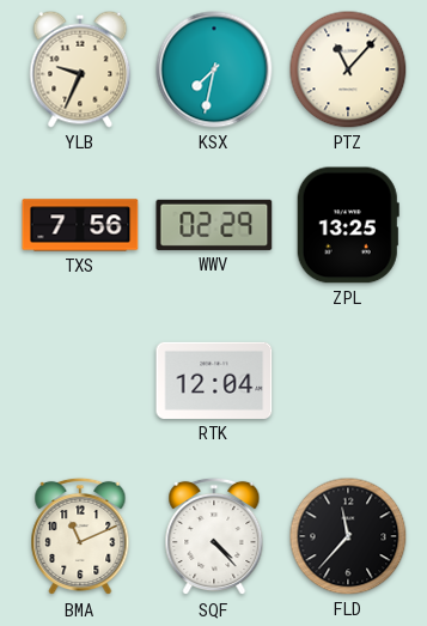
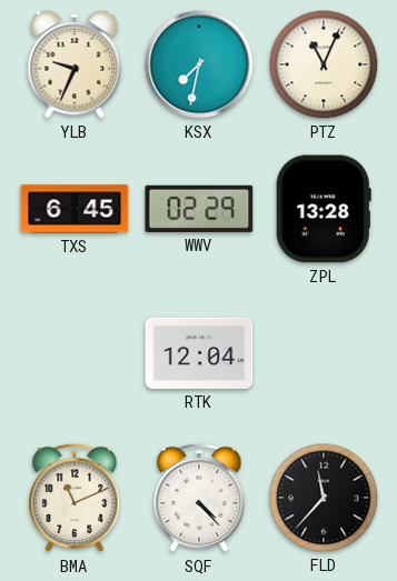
PTZ: 11:07 -> 11:04
TXS: 7:56 -> 6:45
ZPL: 13:25 -> 13:28
